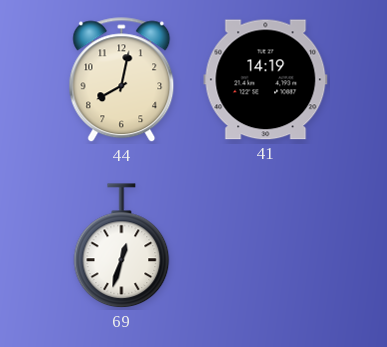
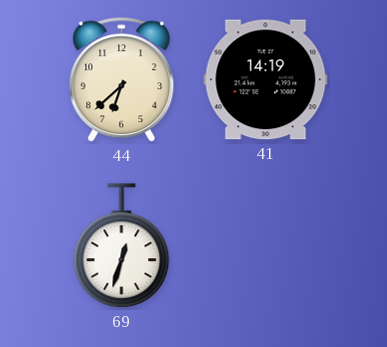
44: 8:02 -> 6:38
